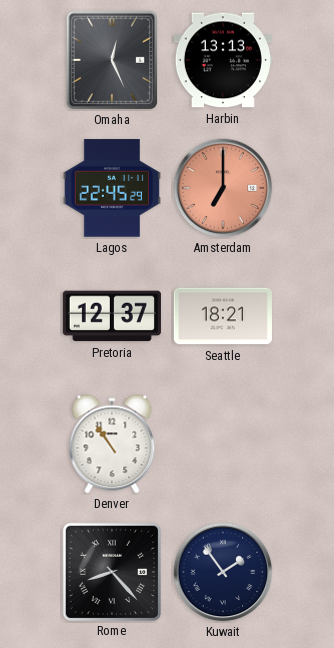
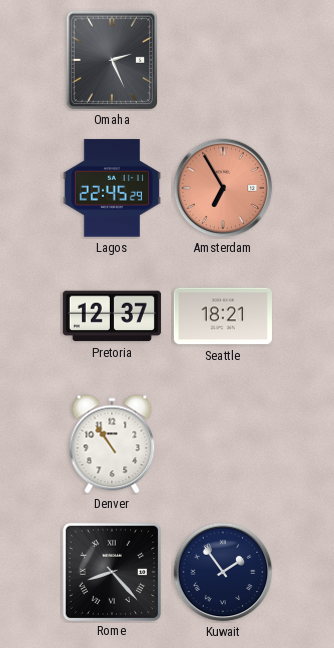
Omaha: 12:26 -> 2:26
Harbin: 13:13 -> none
Amsterdam: 7:00 -> 6:55
